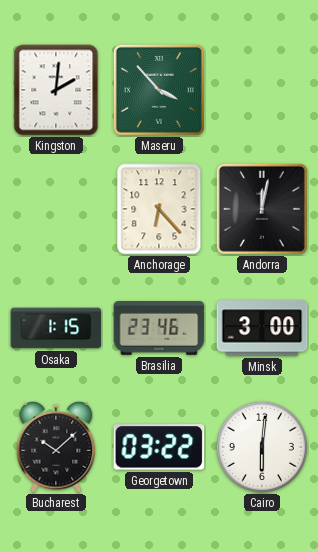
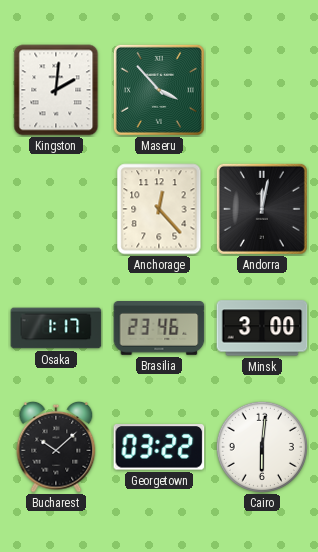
Anchorage: 6:23 -> 12:23
Osaka: 1:15 -> 1:17
